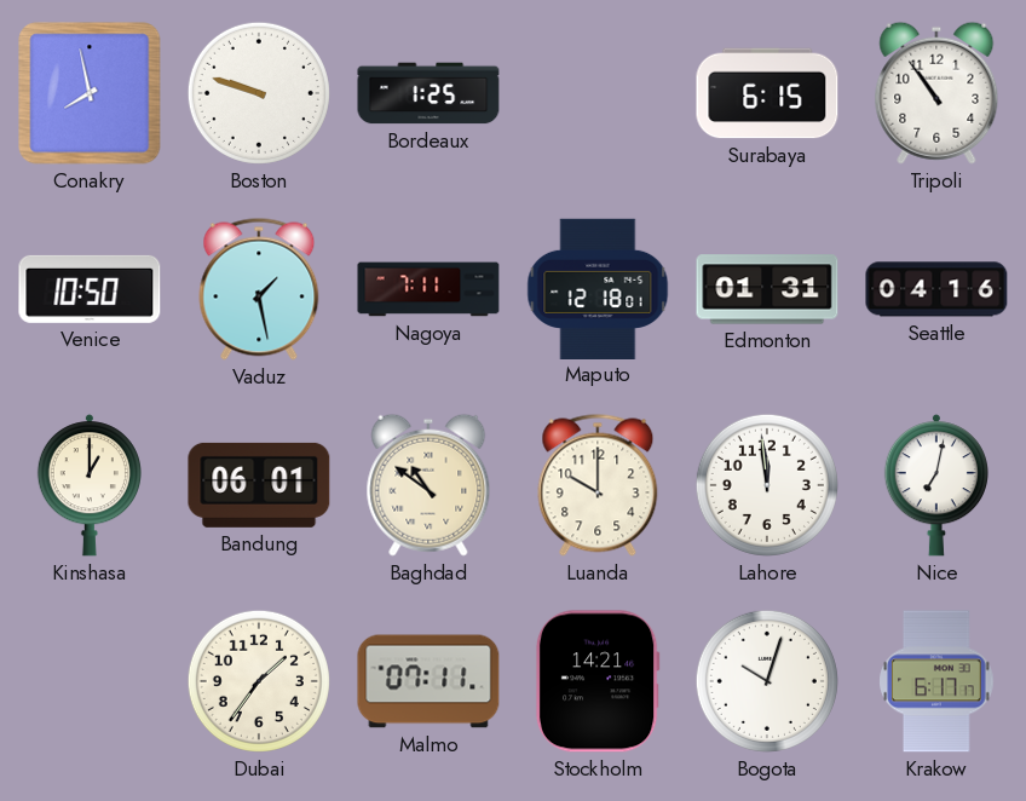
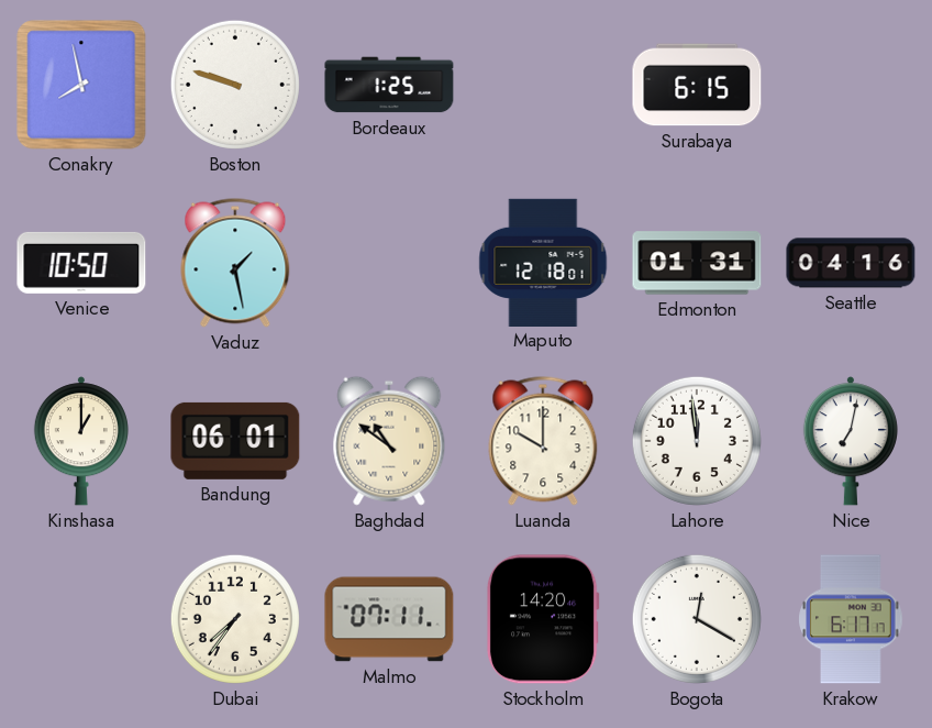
Tripoli: 10:54 -> none
Nagoya: 7:11 -> none
Dubai: 1:36 -> 7:36
Stockholm: 14:21 -> 14:20
Bogota: 10:03 -> 12:20
